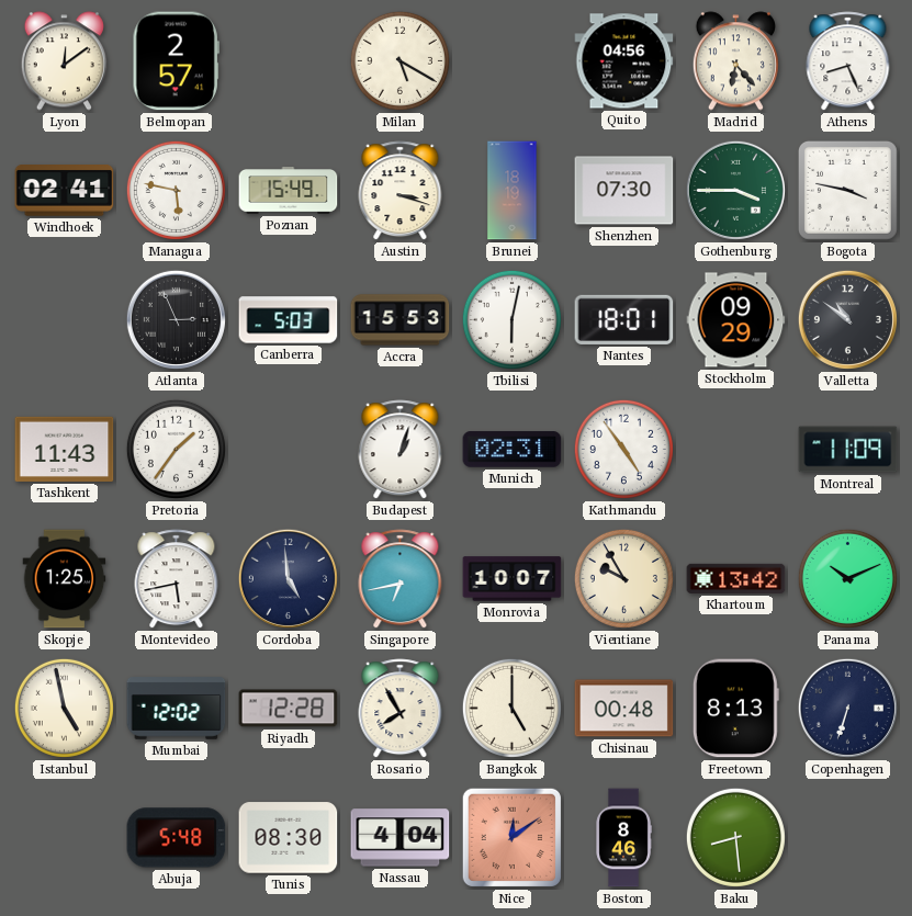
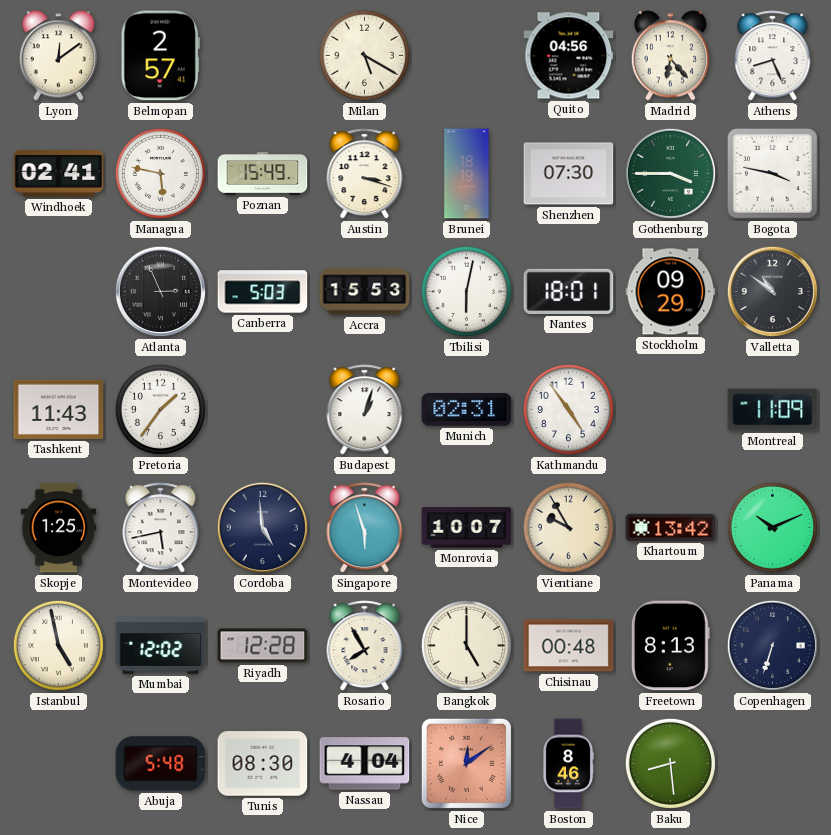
Singapore: 6:43 -> 5:57
